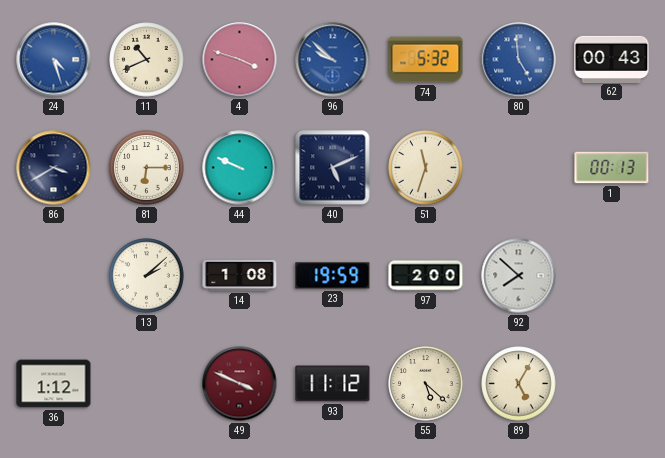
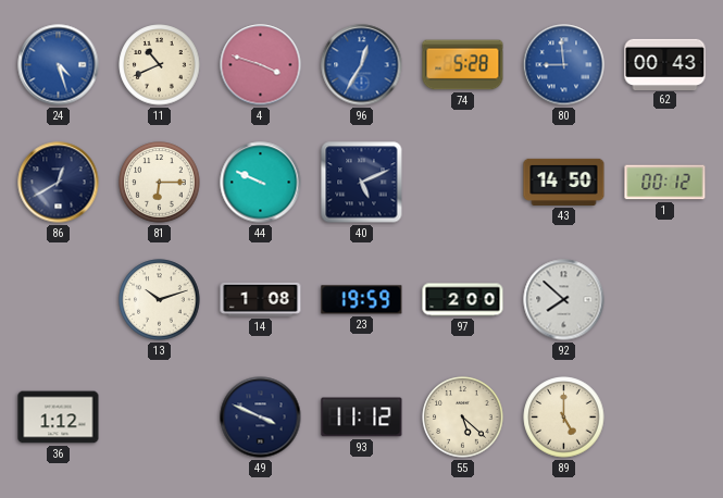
96: 9:52 -> 12:35
74: 5:32 -> 5:28
80: 4:59 -> 8:59
86: 3:40 -> 12:40
51: 11:33 -> none
43: none -> 14:50
1: 00:13 -> 00:12
13: 2:08 -> 10:12
49 dial: burgundy -> navy
89: 5:05 -> 5:00
